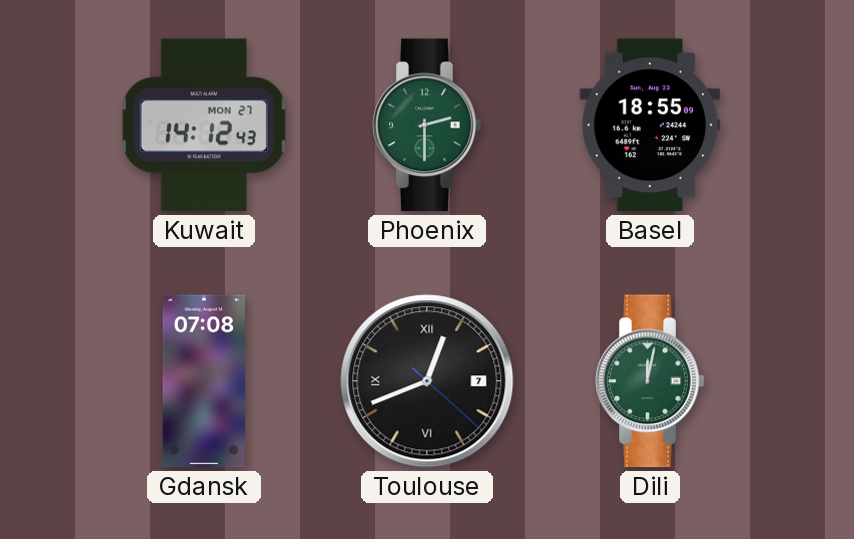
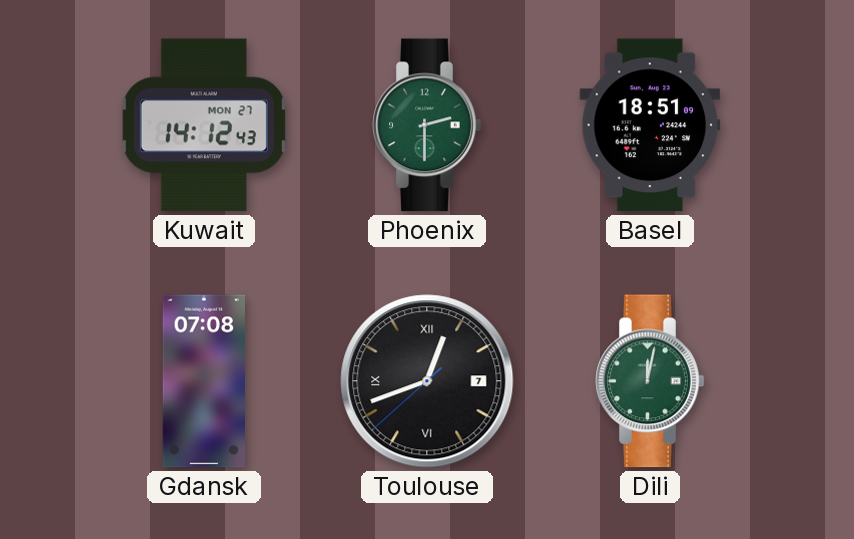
Basel: 18:55 -> 18:51
Toulouse: 12:41:22 -> 12:41:38
